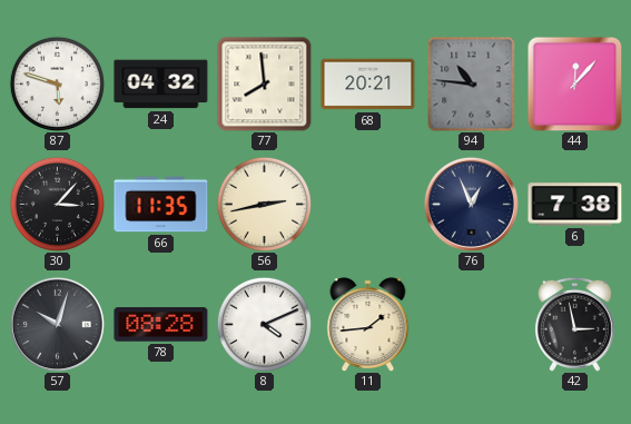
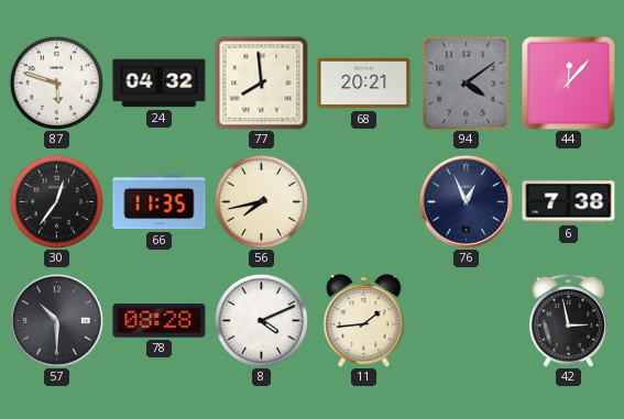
94: 10:46 -> 4:09
30: 3:07 -> 12:36
56: 2:43 -> 7:43
57: 10:03 -> 10:30
